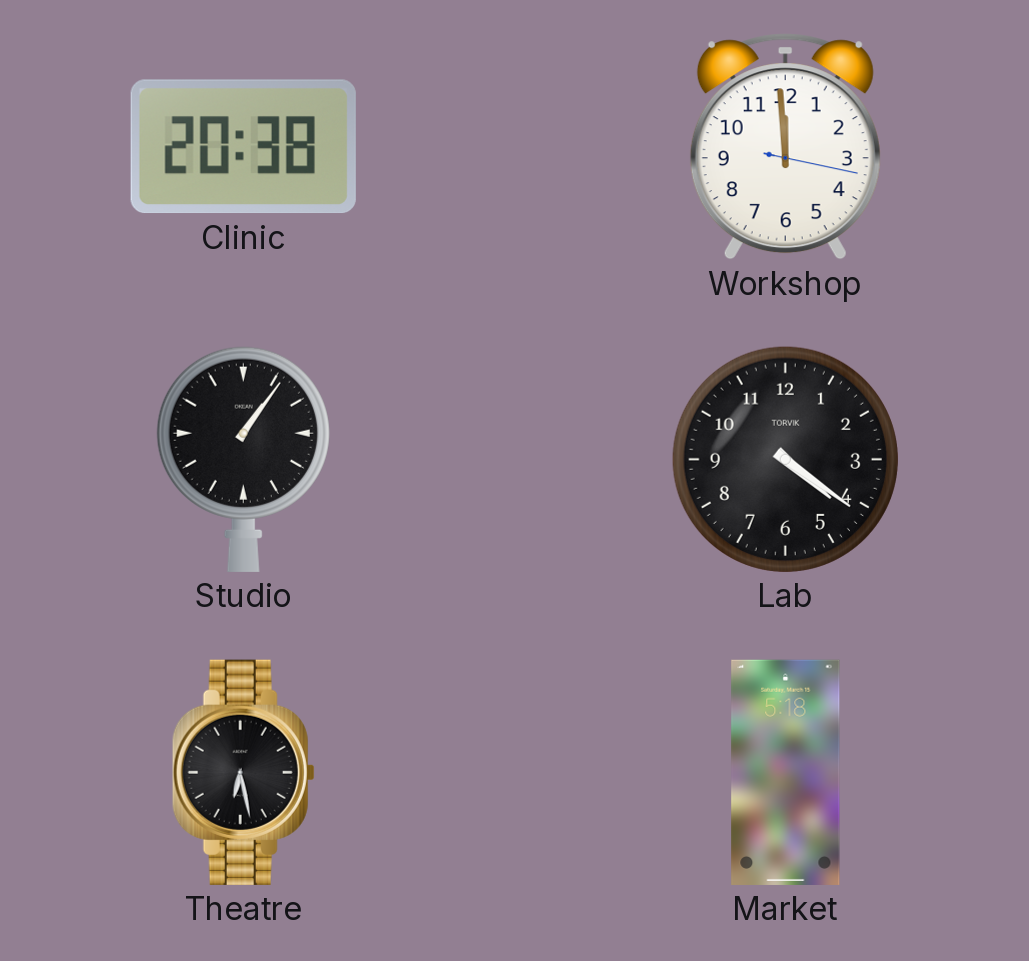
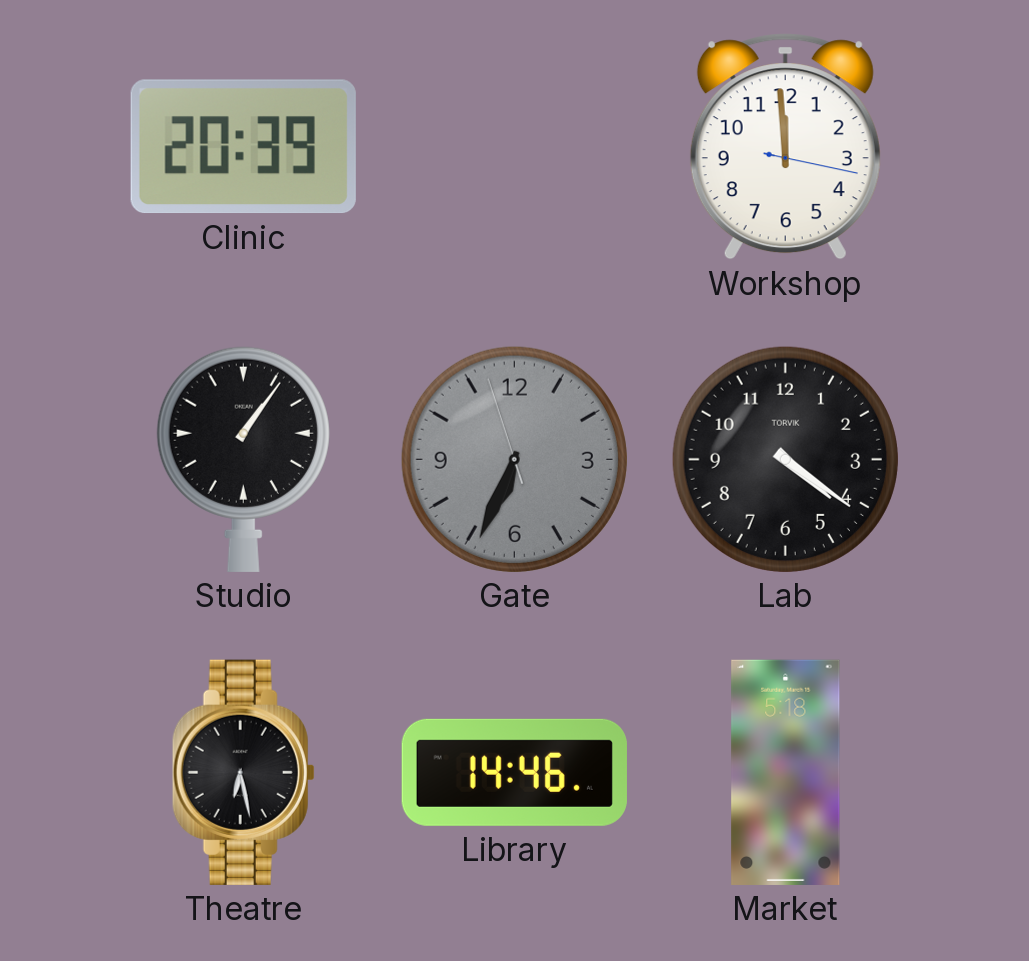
Clinic: 20:38 -> 20:39
Gate: none -> 6:33
Library: none -> 14:46
